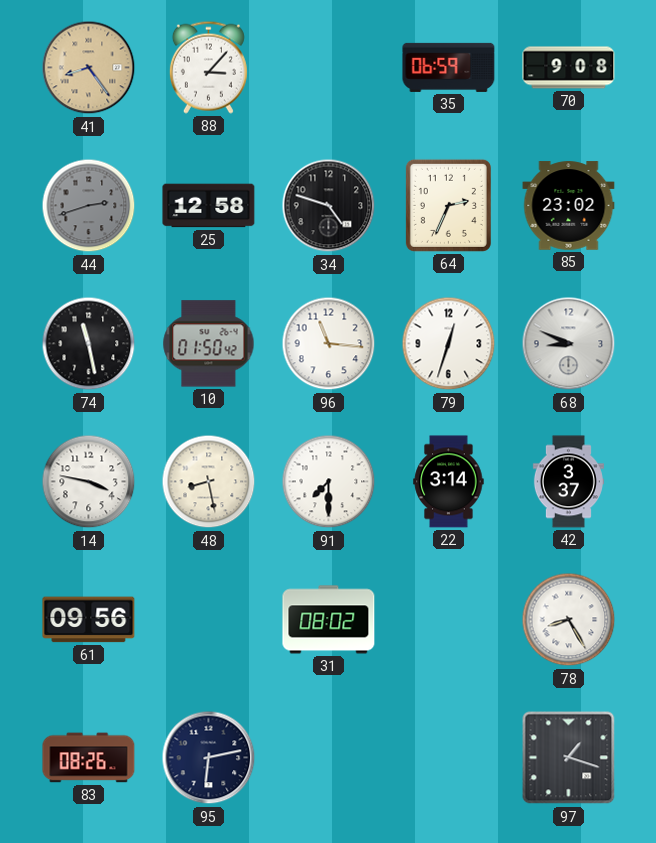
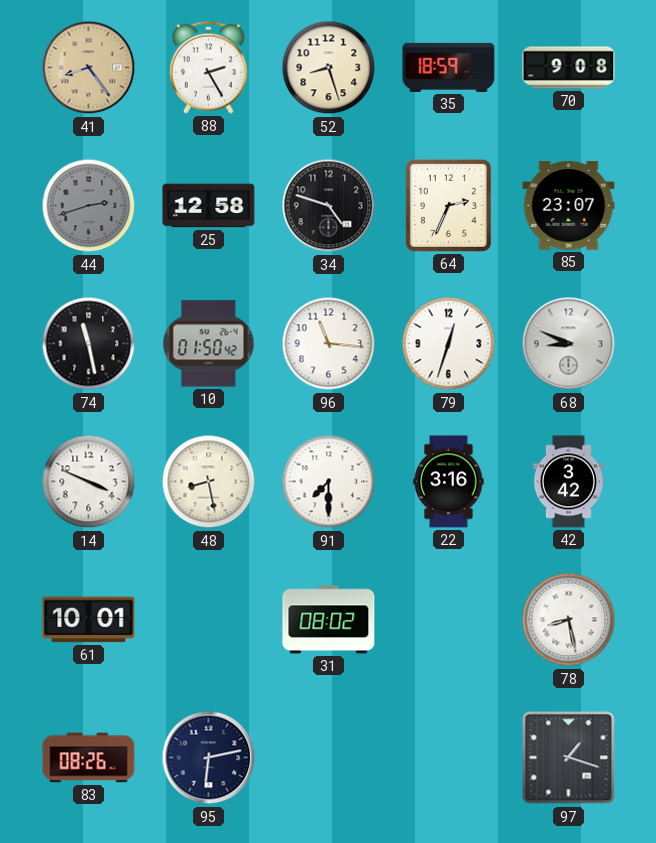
88: 3:07 -> 2:25
52: none -> 8:27
35: 06:59 -> 18:59
85: 23:02 -> 23:07
14: 3:47 -> 3:49
22: 3:14 -> 3:16
42: 3:37 -> 3:42
61: 09:56 -> 10:01
78: 8:25 -> 8:28
